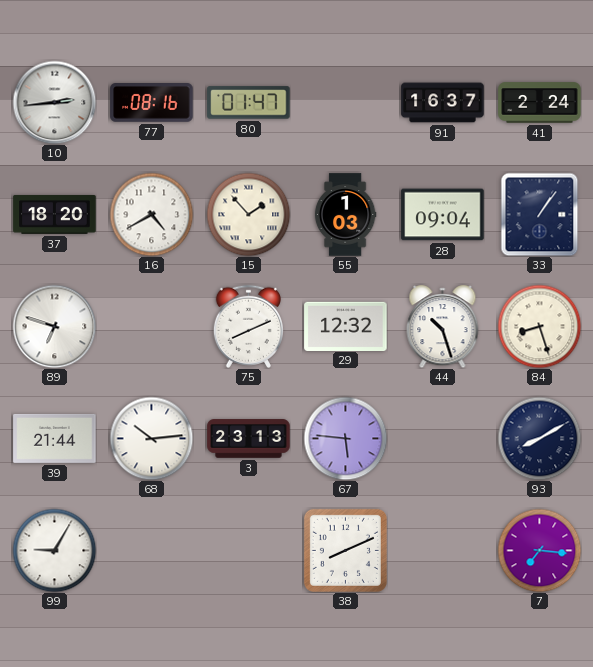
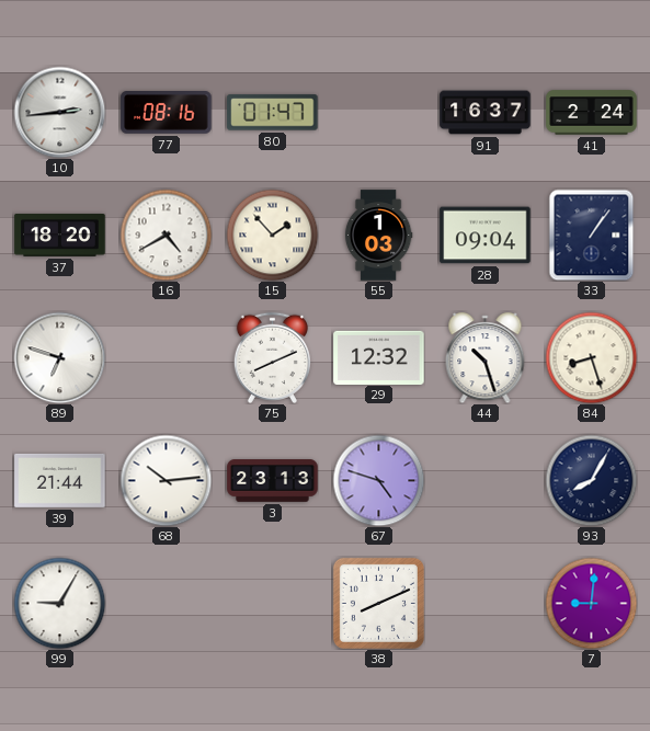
67: 5:46 -> 4:48
93: 8:10 -> 8:05
7: 7:16 -> 9:01
